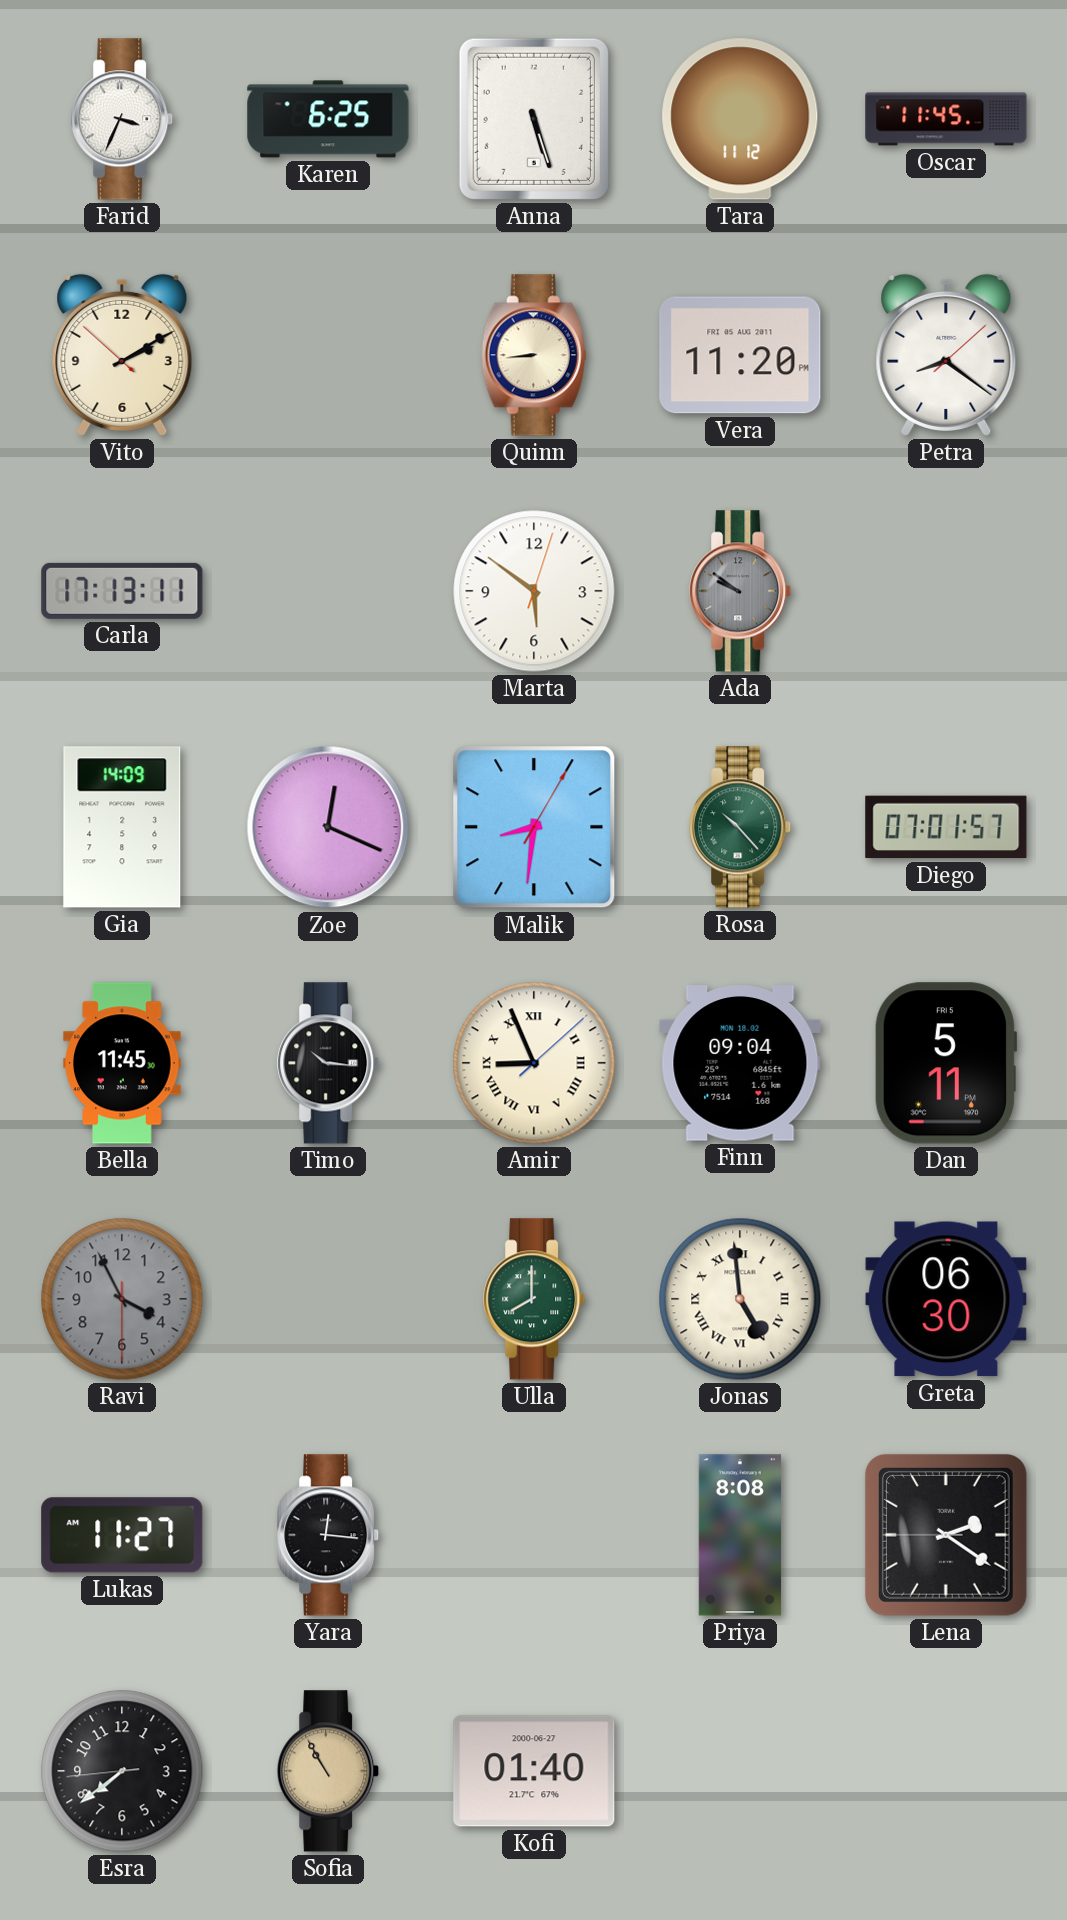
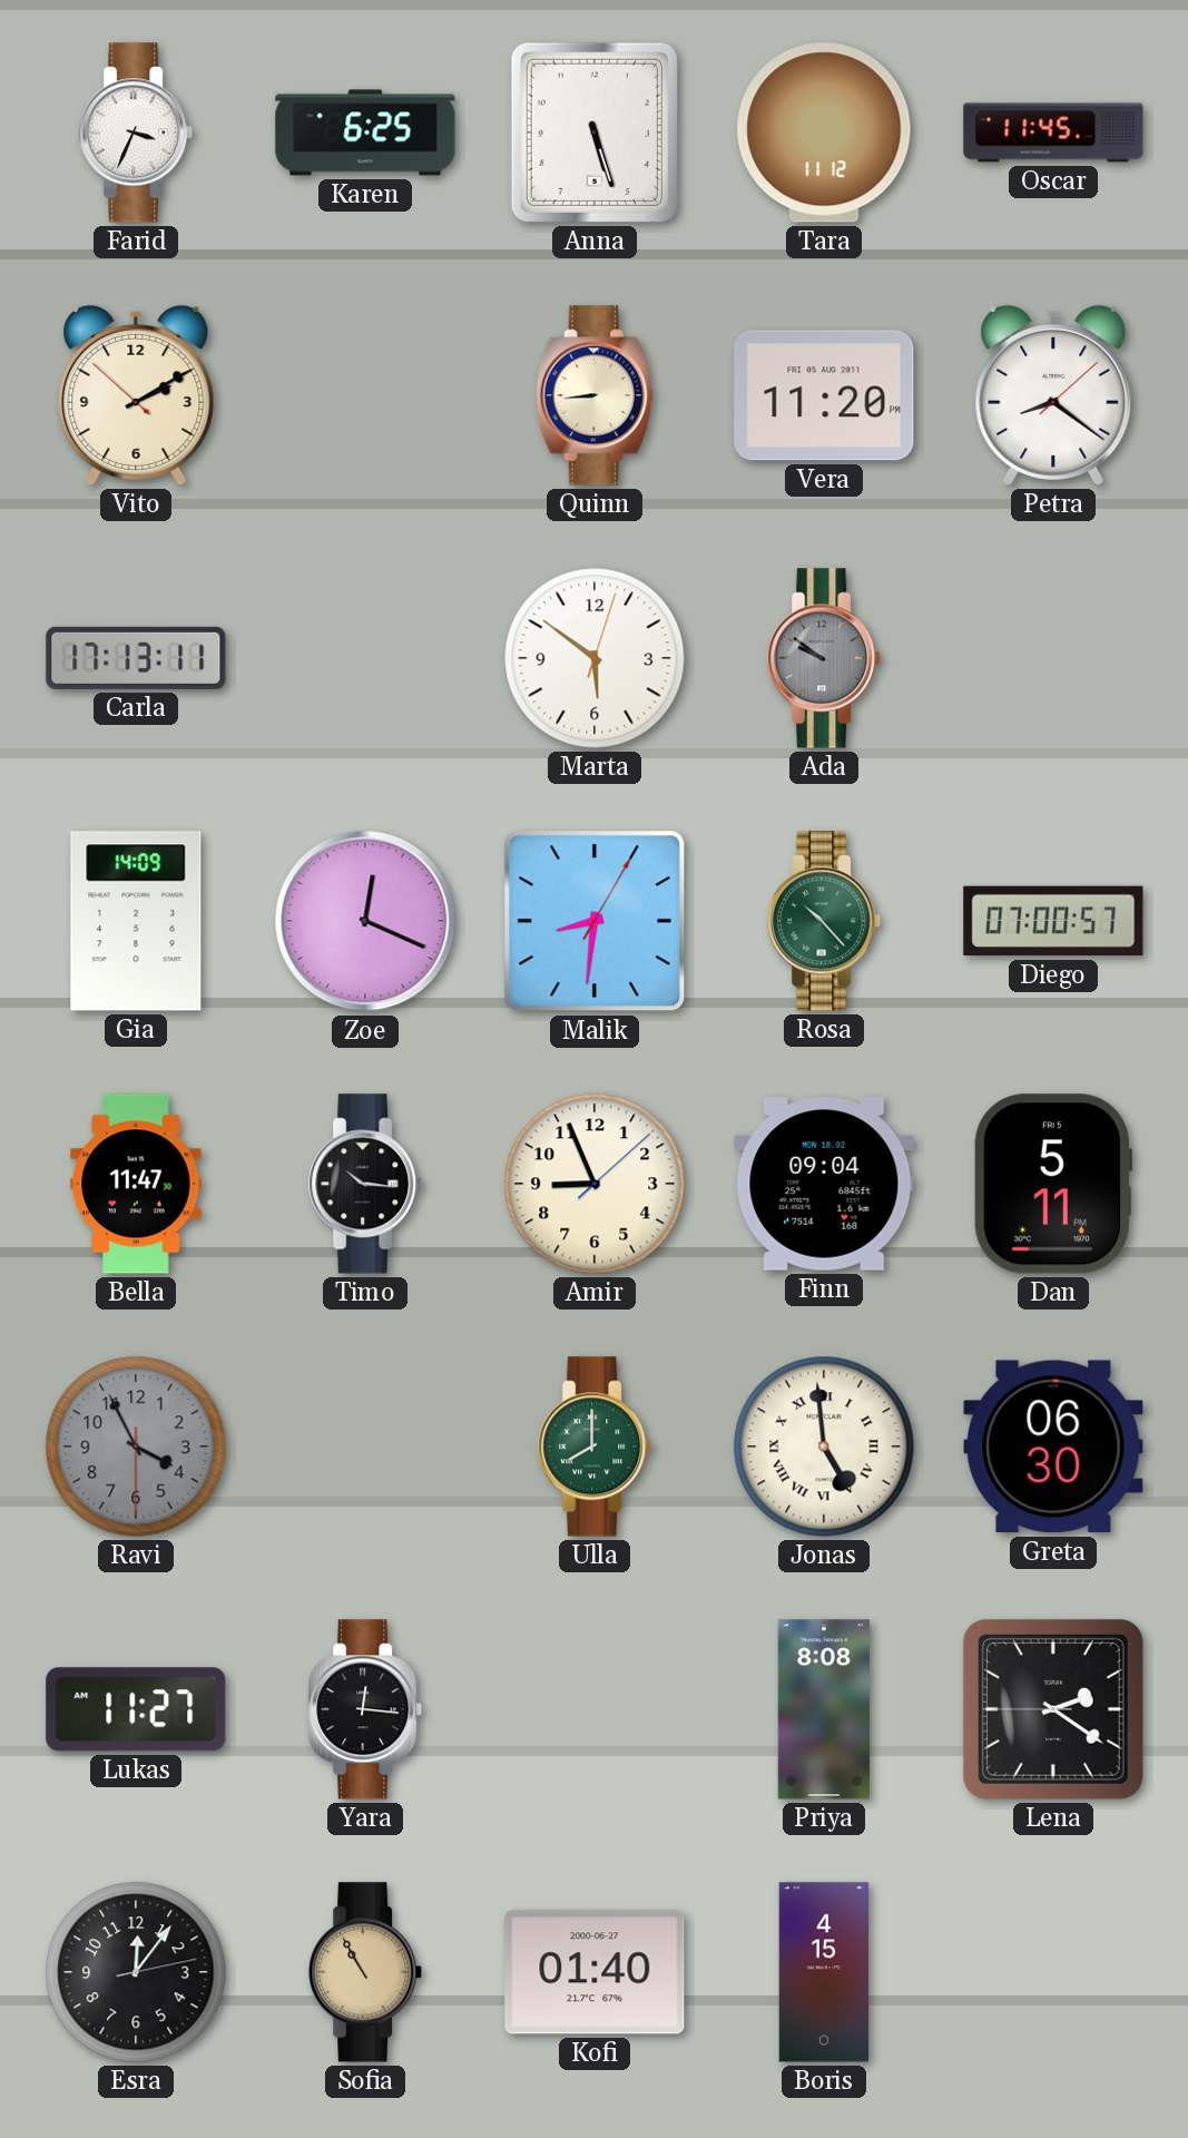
Diego: 07:01 -> 07:00
Bella: 11:45 -> 11:47
Amir numerals: Roman -> Arabic
Esra: 7:38 -> 12:06
Boris: none -> 4:15
